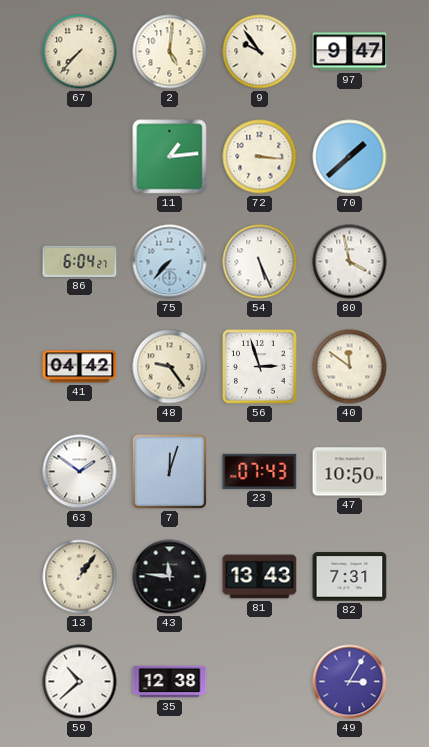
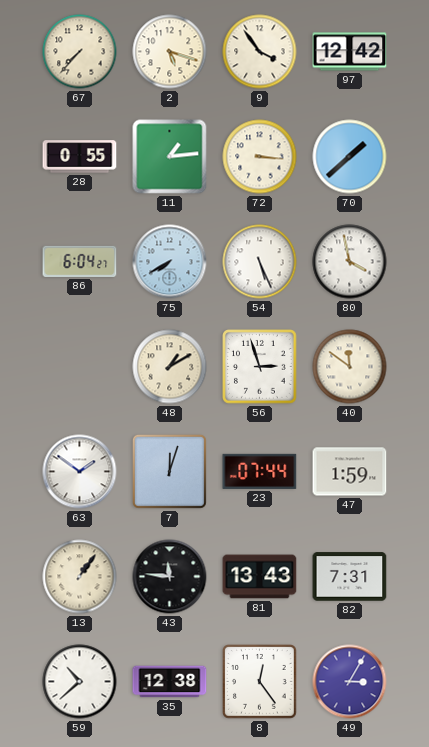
2: 5:01 -> 5:18
9: 9:54 -> 3:54
97: 9:47 -> 12:42
28: none -> 0:55
75: 7:37 -> 7:40
41: 04:42 -> none
48: 9:24 -> 1:10
23: 07:43 -> 07:44
47: 10:50 -> 1:59
8: none -> 12:24
